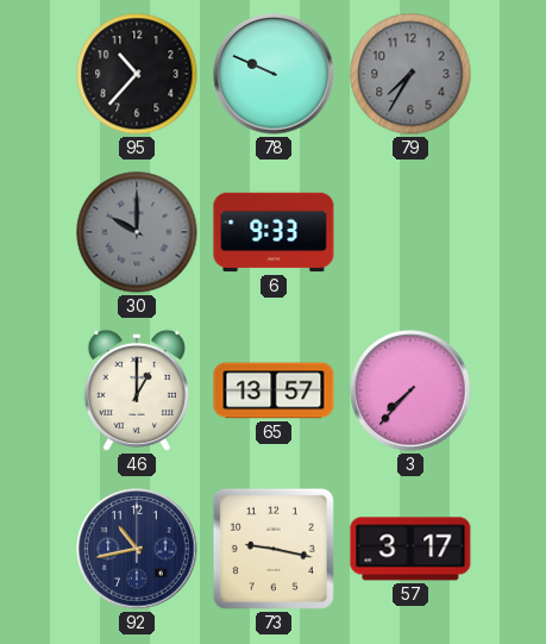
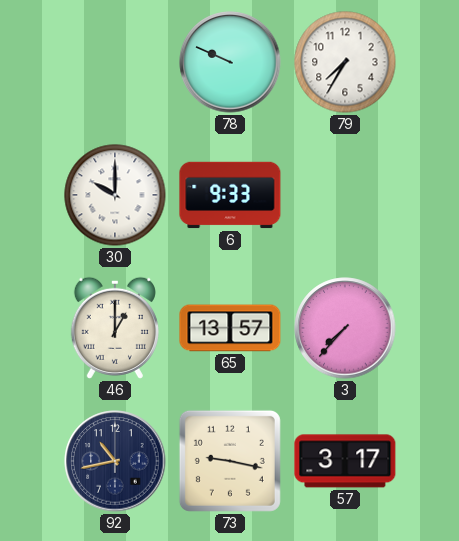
95: 10:37 -> none
79 dial: grey -> white
30 dial: grey -> white
